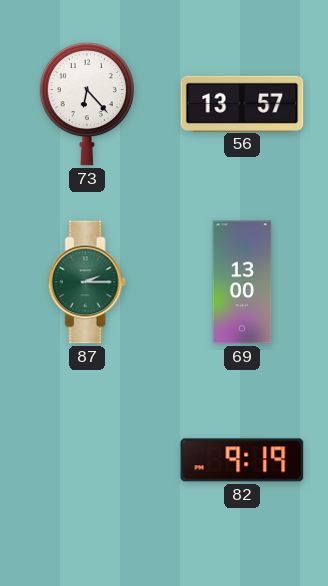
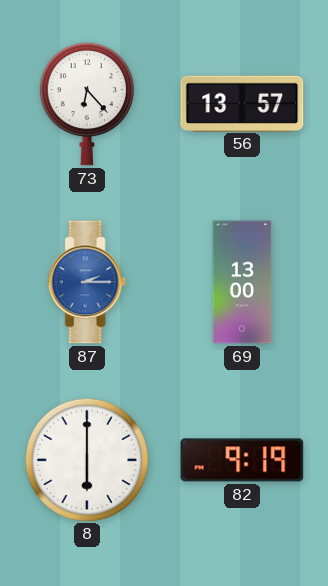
87 dial: green -> blue
8: none -> 6:00
